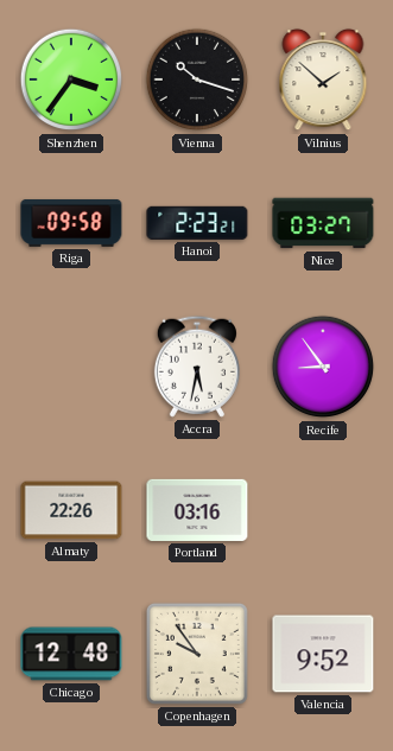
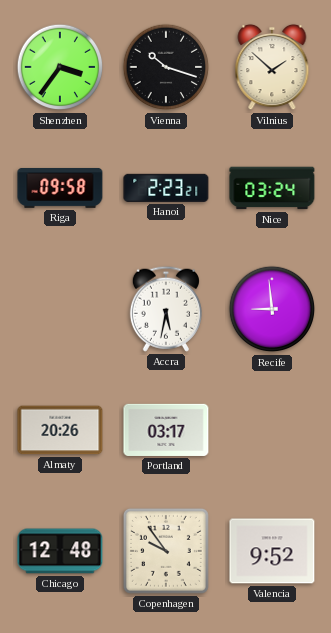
Nice: 03:27 -> 03:24
Recife: 8:54 -> 8:59
Almaty: 22:26 -> 20:26
Portland: 03:16 -> 03:17
